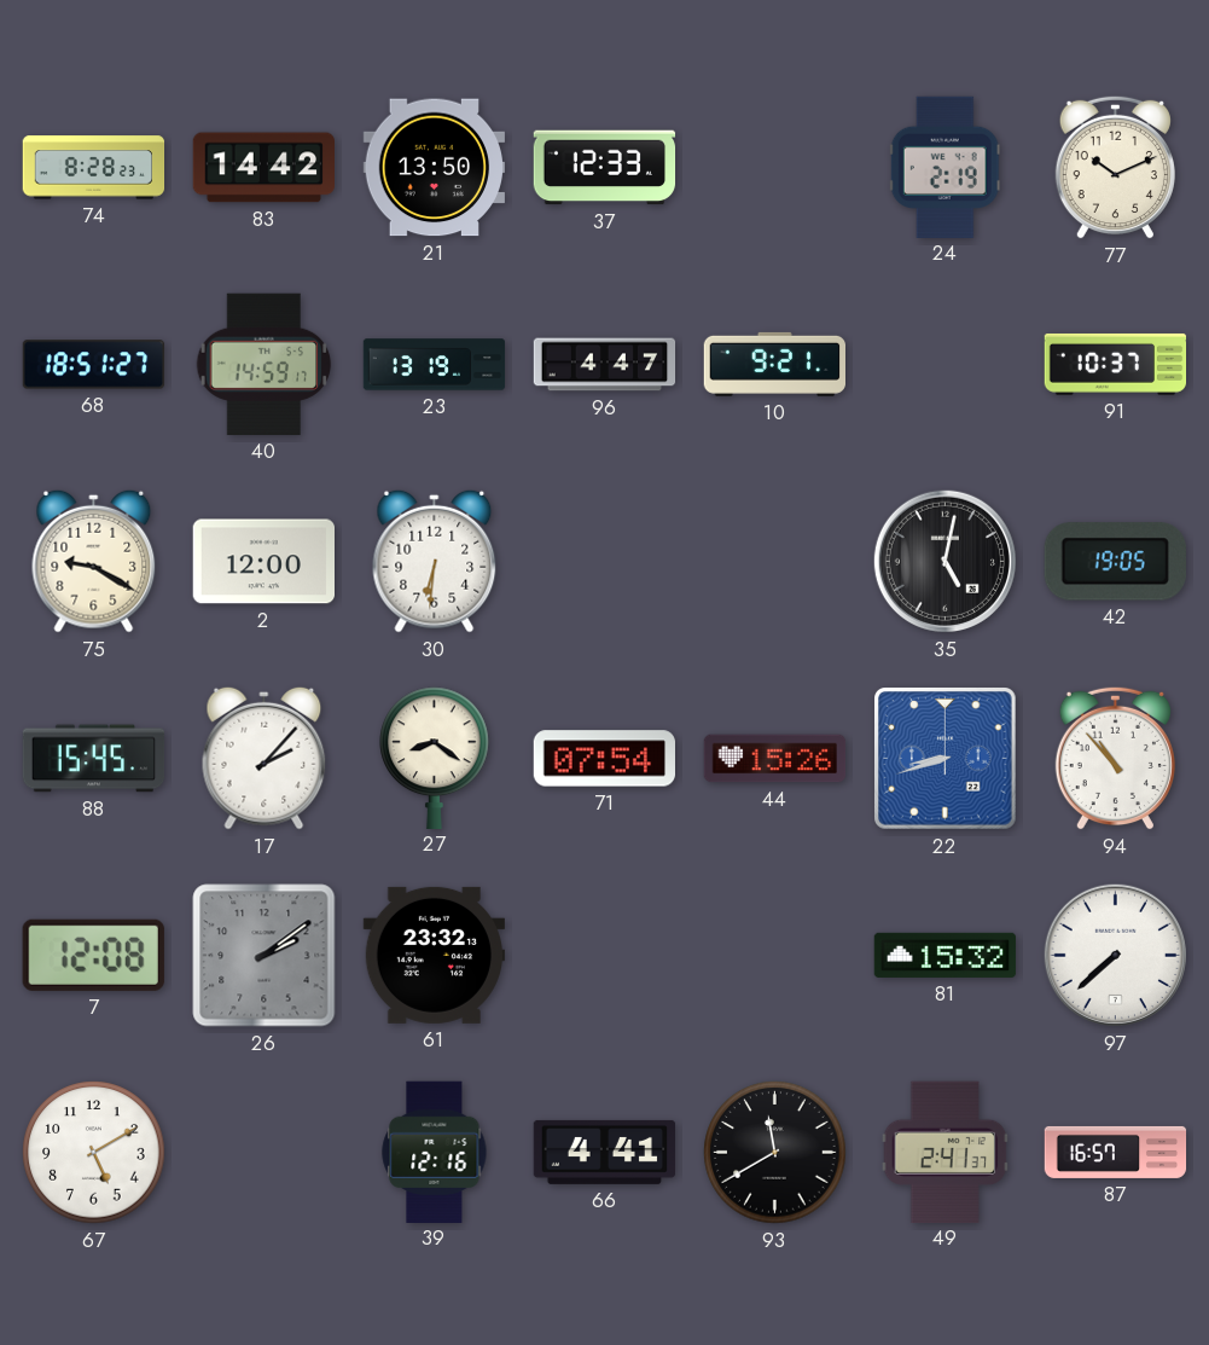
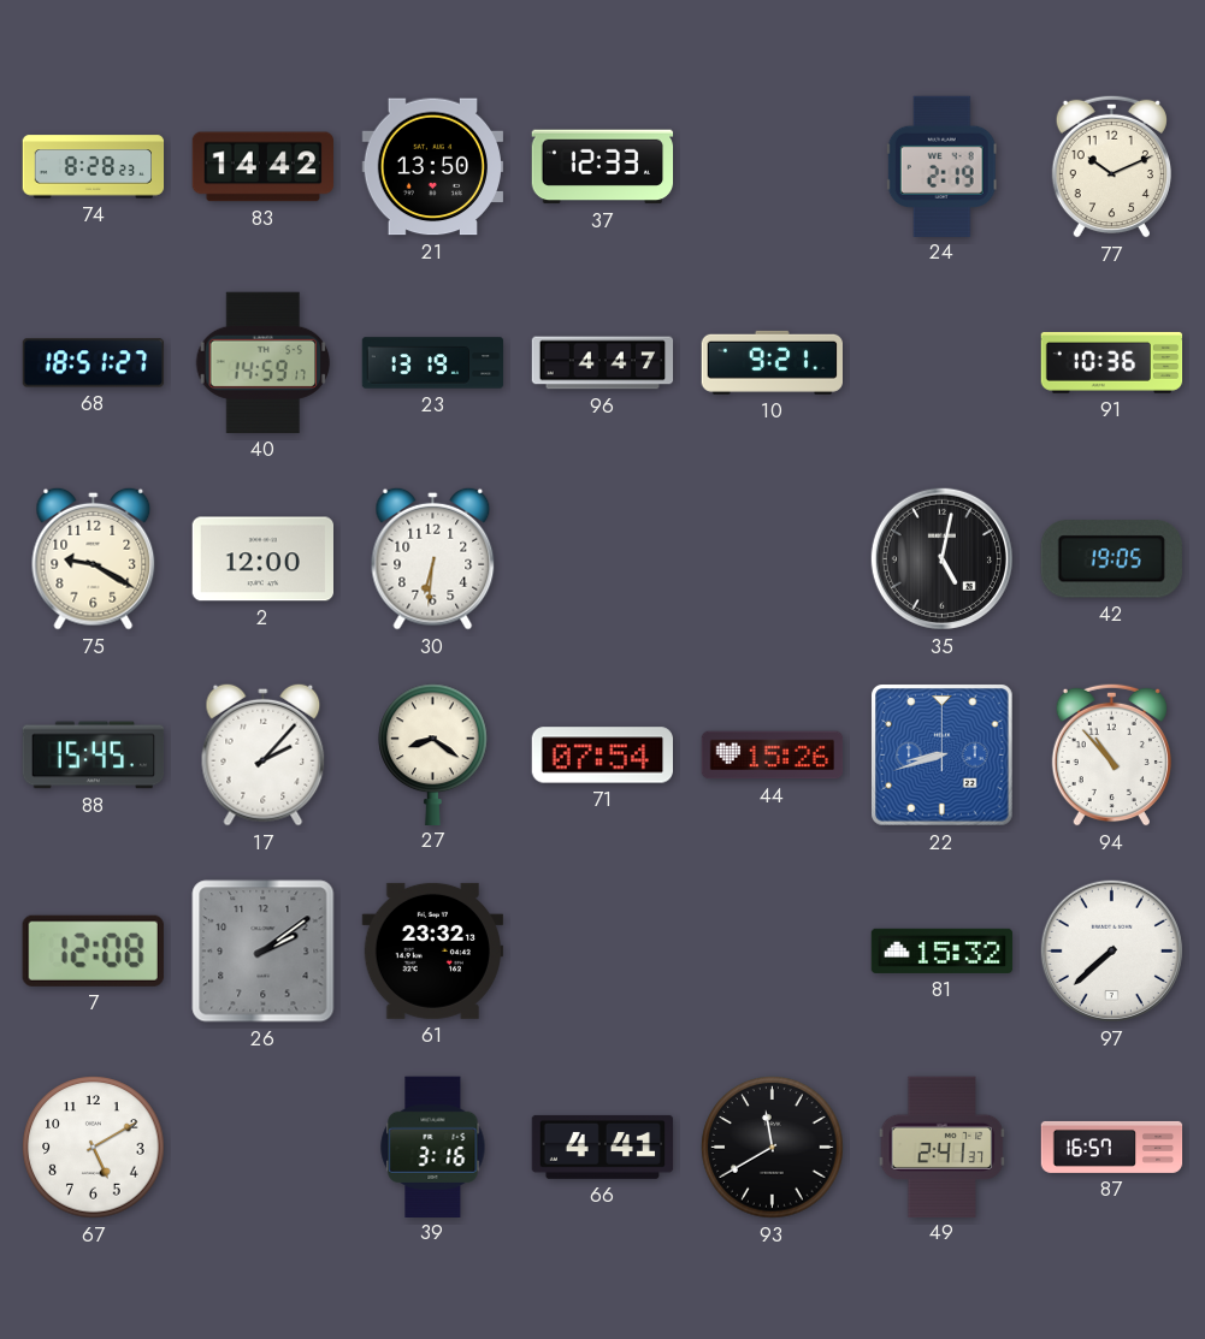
91: 10:37 -> 10:36
39: 12:16 -> 3:16
